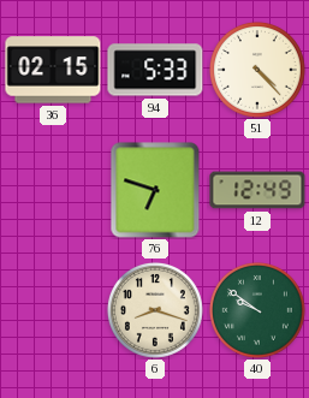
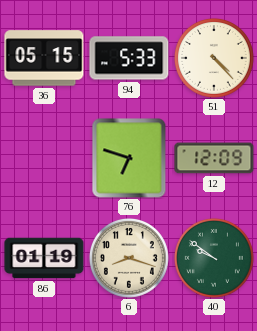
36: 02:15 -> 05:15
12: 12:49 -> 12:09
86: none -> 01:19
